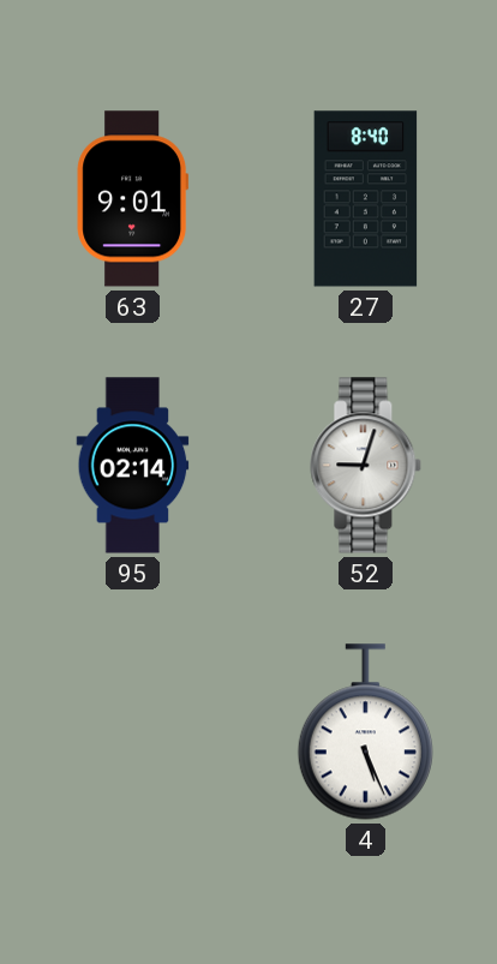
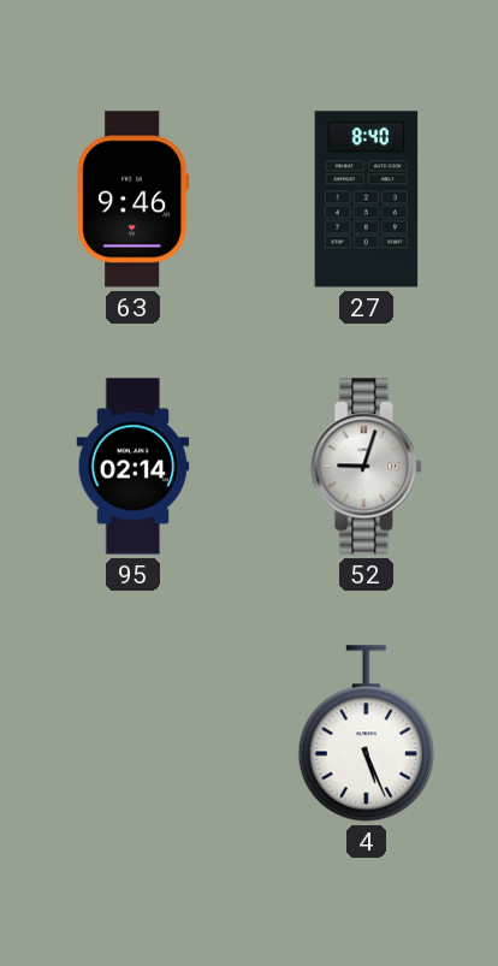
63: 9:01 -> 9:46
